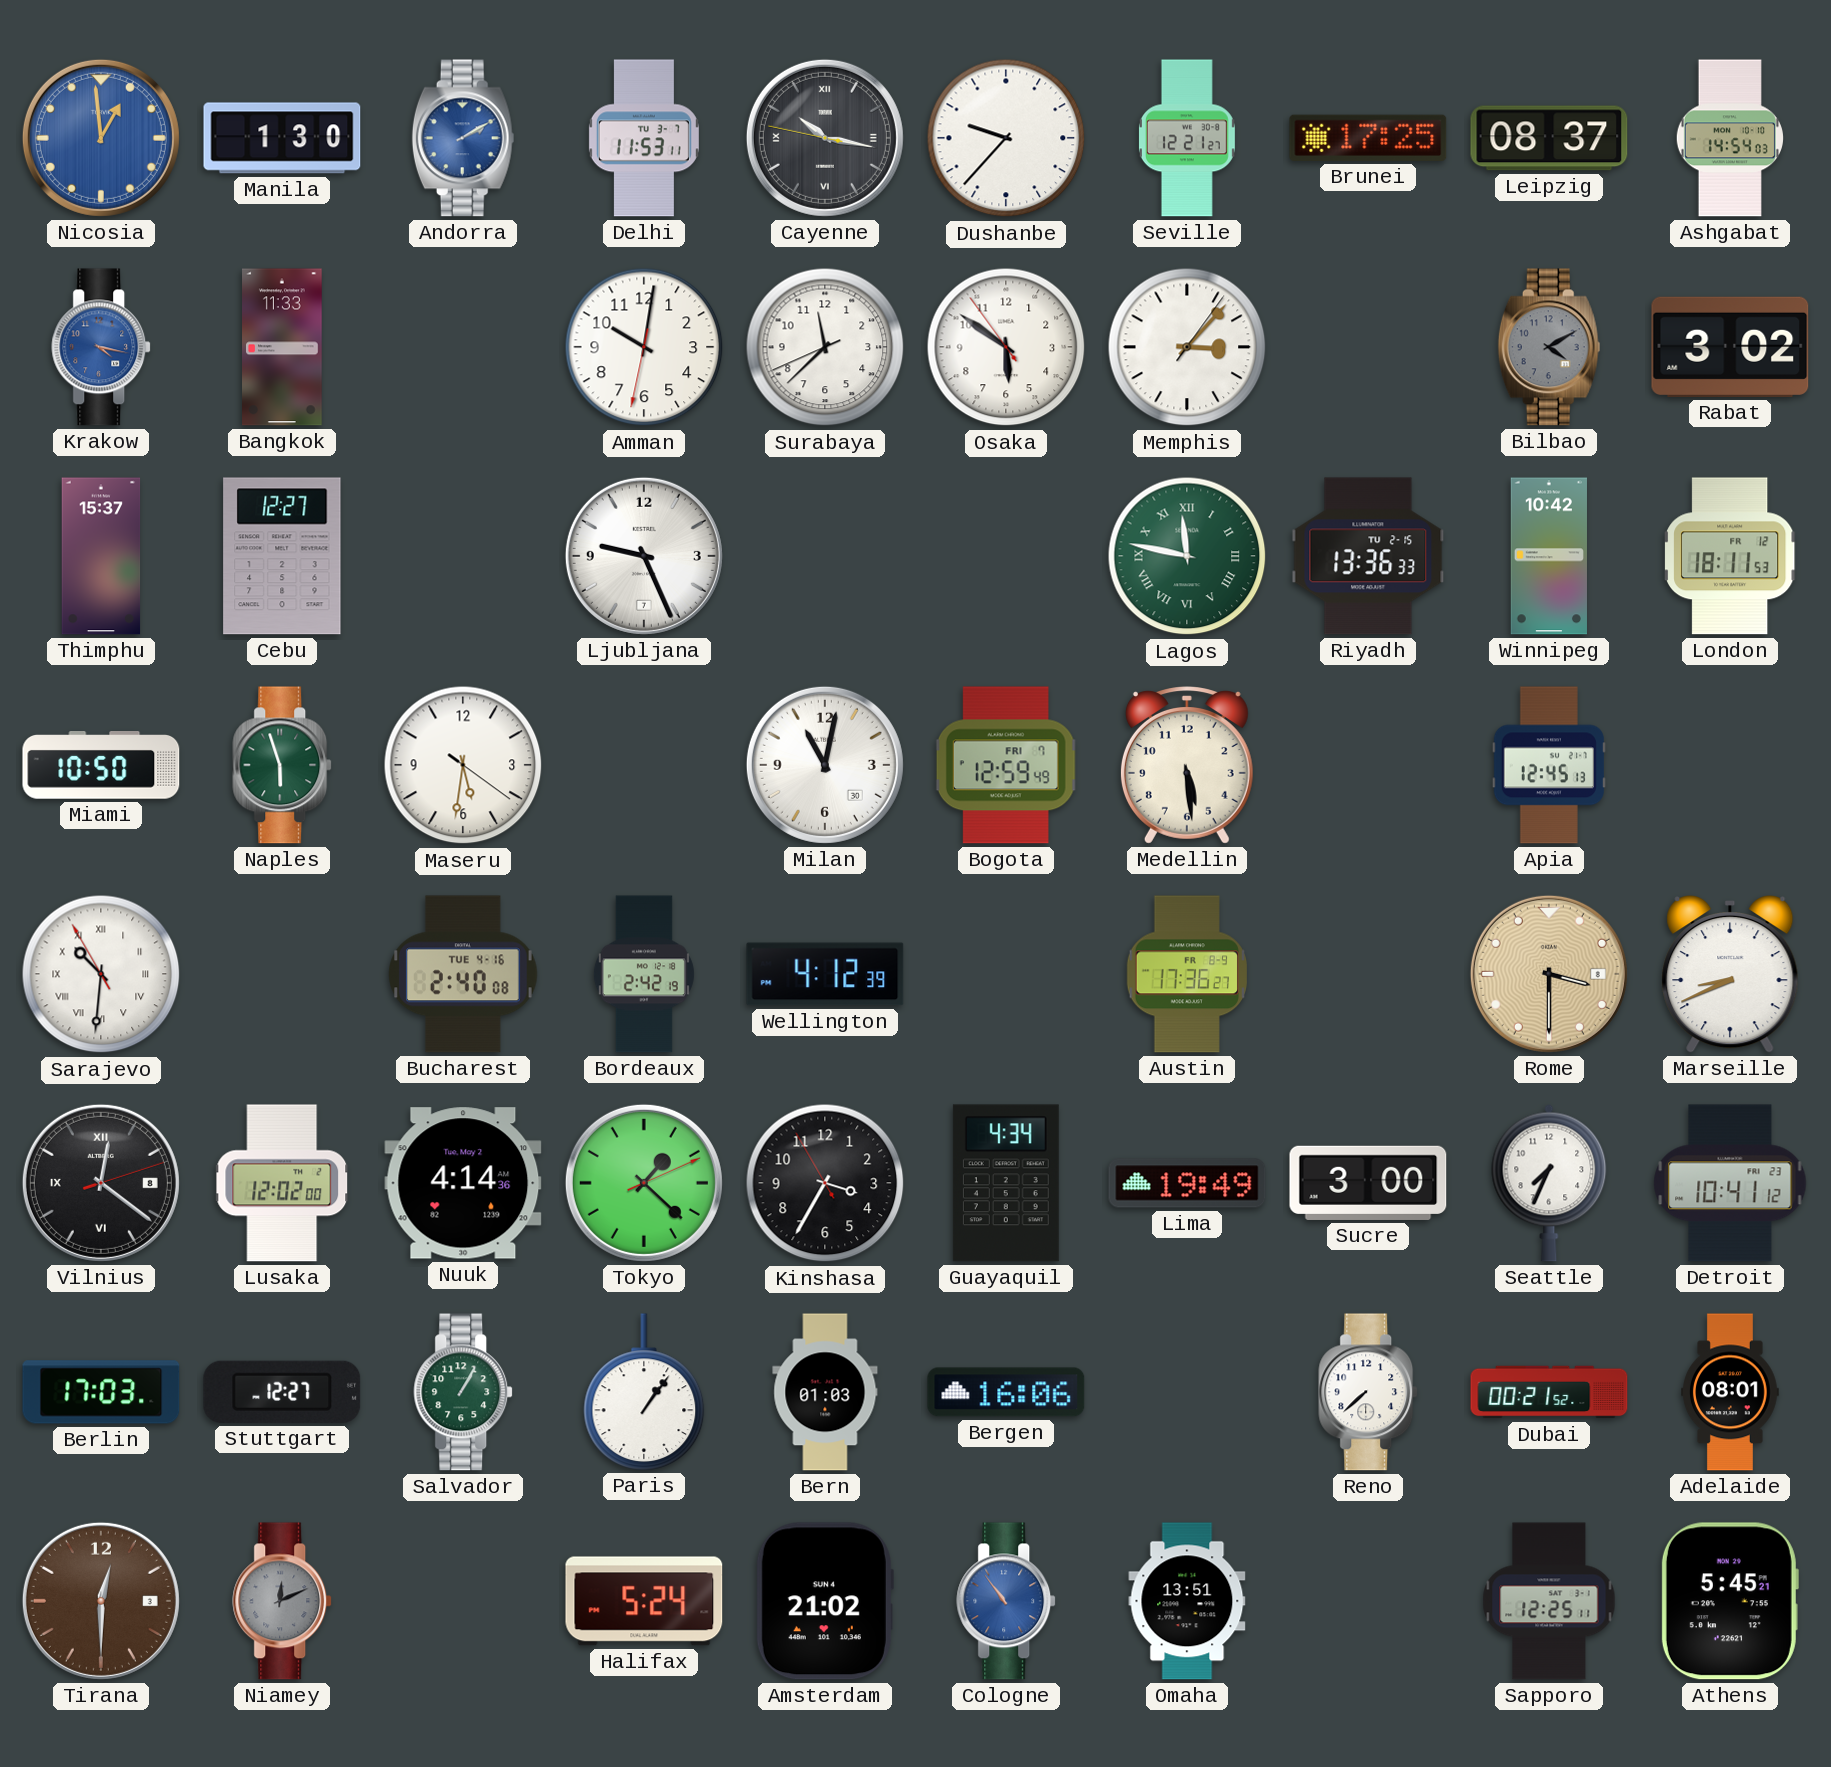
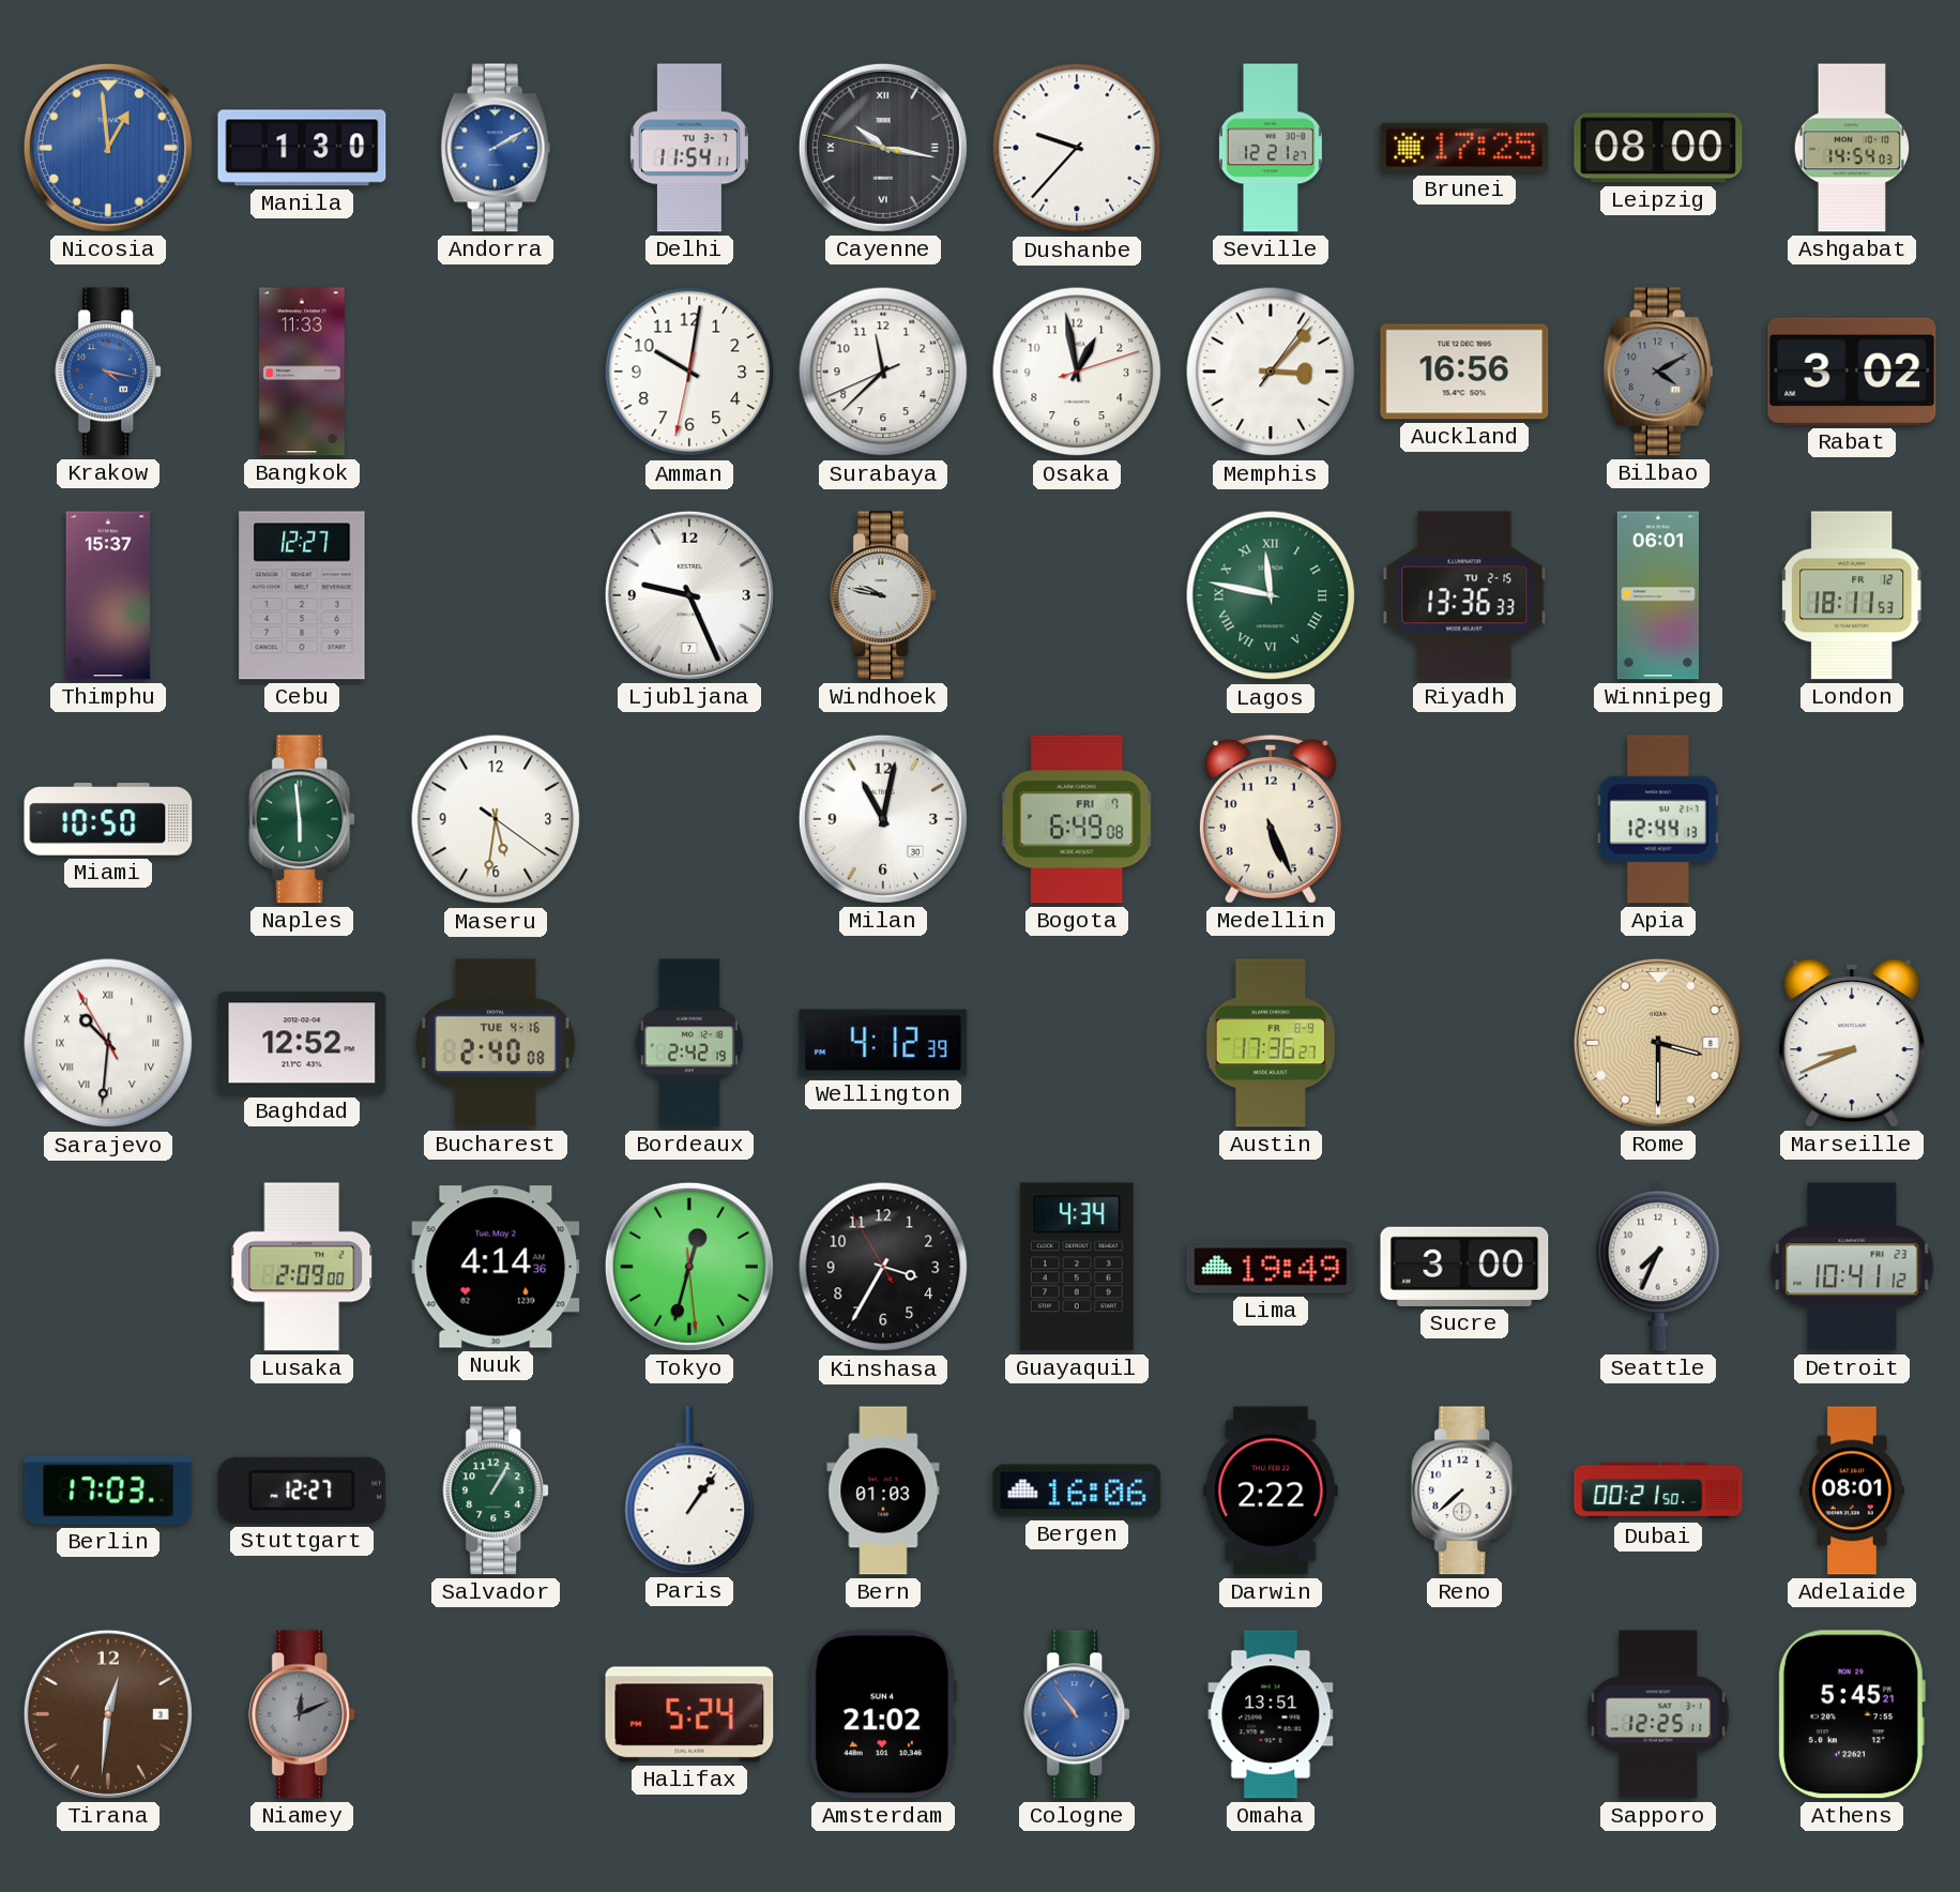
Delhi: 11:53 -> 11:54
Leipzig: 08:37 -> 08:00
Osaka: 5:50 -> 12:58
Auckland: none -> 16:56
Windhoek: none -> 9:47
Winnipeg: 10:42 -> 06:01
Naples: 5:57 -> 5:59
Bogota: 12:59 -> 6:49
Medellin: 5:29 -> 5:26
Apia: 12:45 -> 12:44
Baghdad: none -> 12:52
Vilnius: 12:21 -> none
Lusaka: 12:02 -> 2:09
Tokyo: 1:22 -> 12:32
Darwin: none -> 2:22
Dubai: 00:21:52 -> 00:21:50
Tirana: 12:30 -> 12:31
